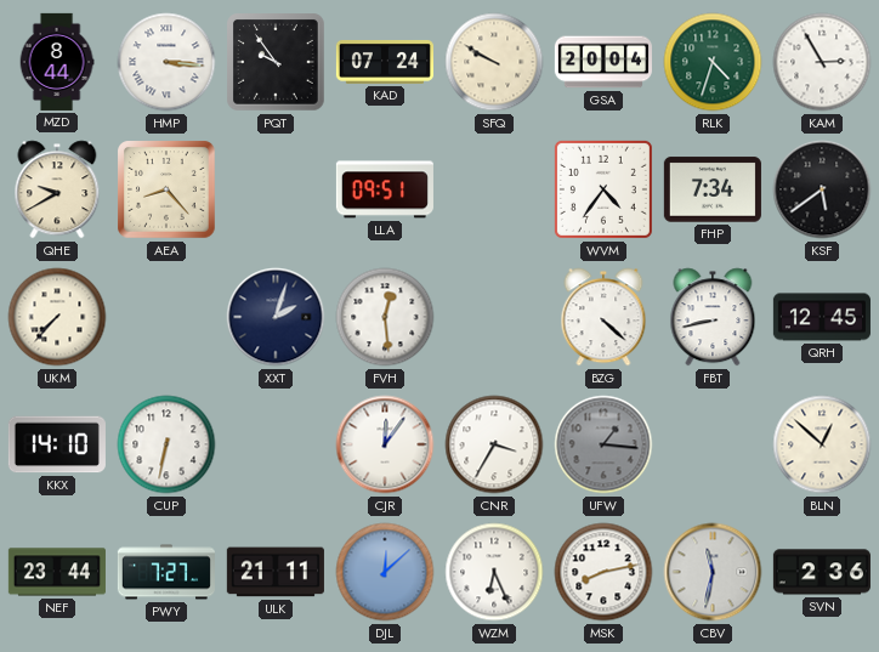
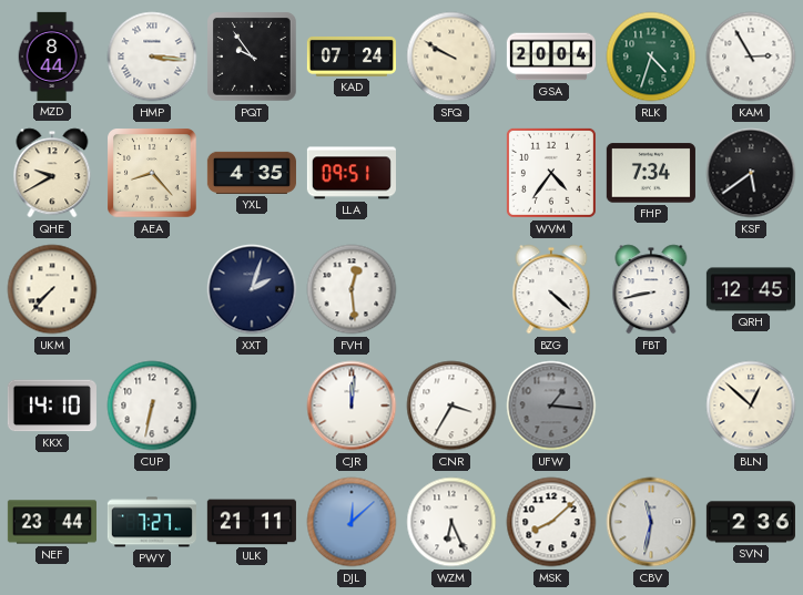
YXL: none -> 4:35
CJR: 12:06 -> 12:01
MSK: 8:13 -> 8:08
